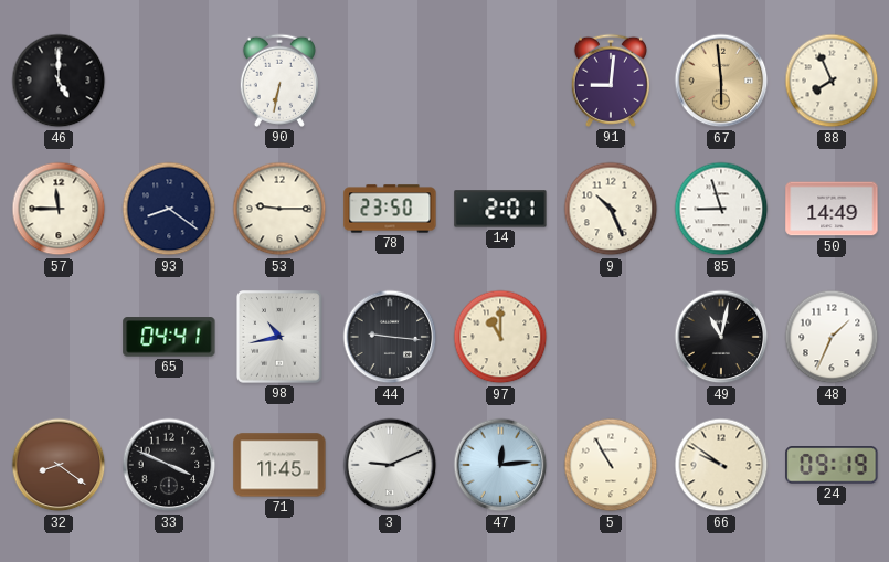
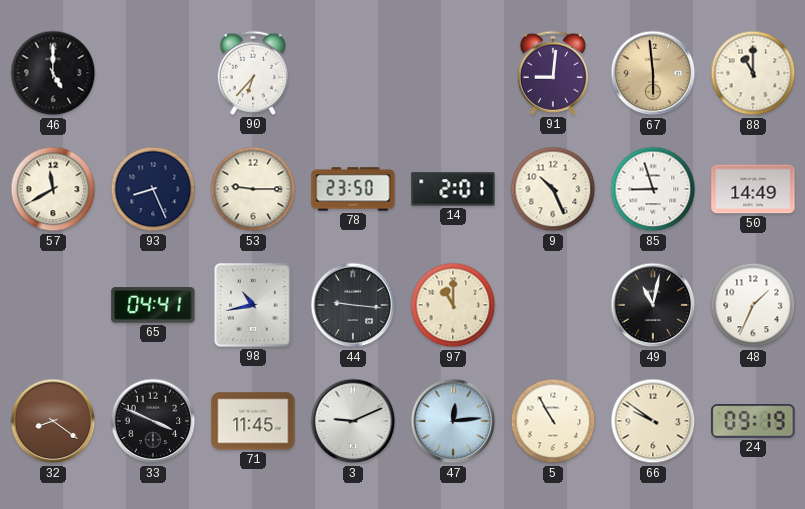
90: 6:32 -> 6:37
88: 7:56 -> 11:00
57: 11:45 -> 11:40
93: 8:21 -> 8:26
